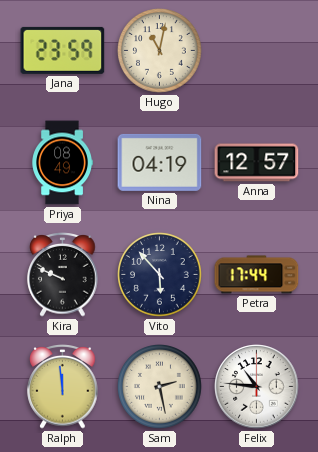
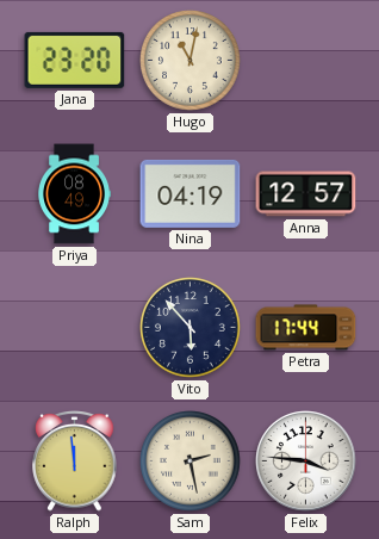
Jana: 23:59 -> 23:20
Kira: 9:49 -> none
Felix: 10:46 -> 3:46
